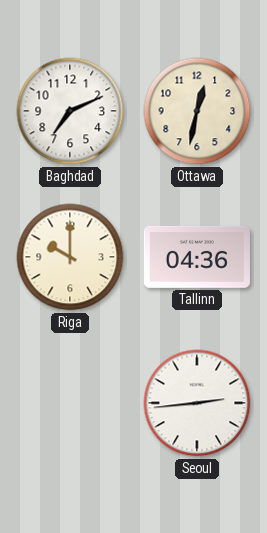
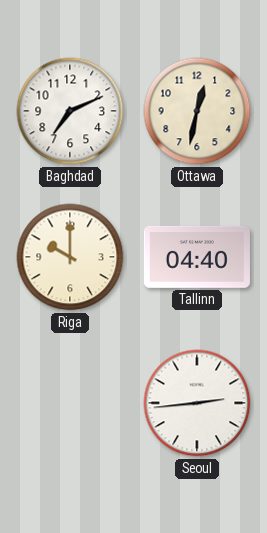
Tallinn: 04:36 -> 04:40
